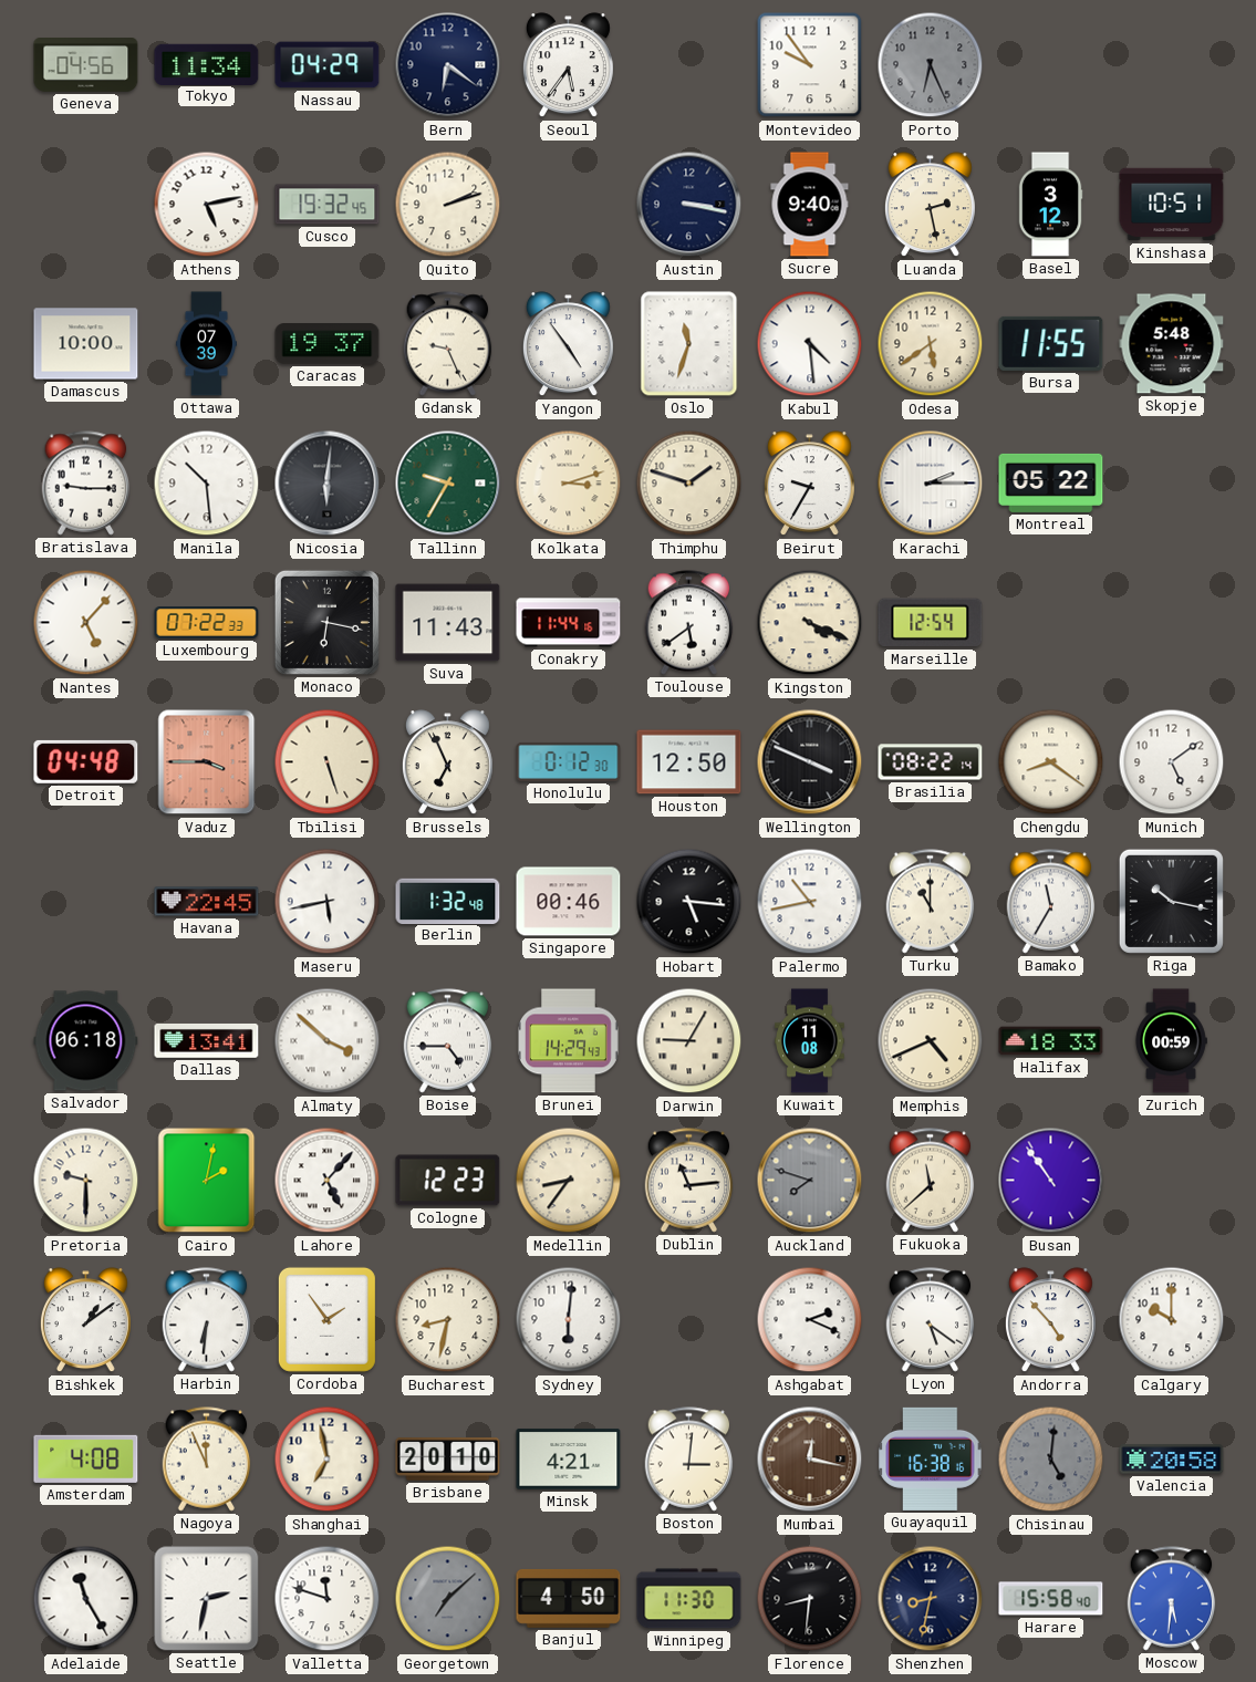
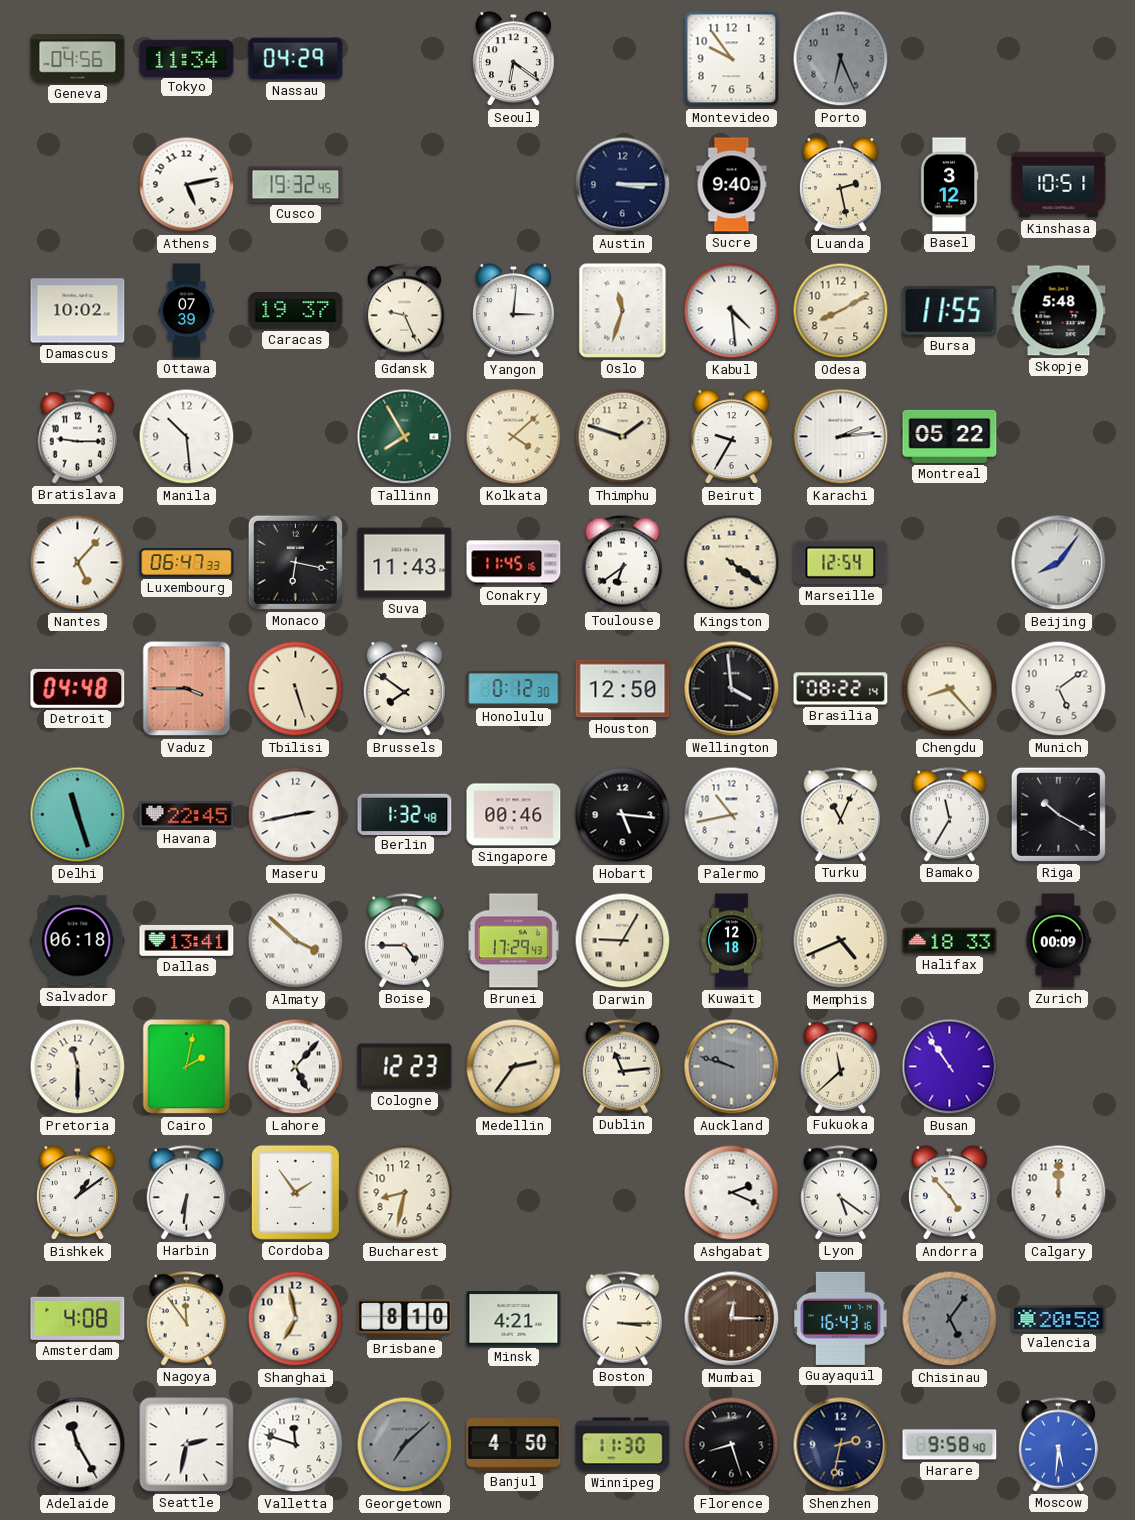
Bern: 6:21 -> none
Seoul: 5:36 -> 6:21
Quito: 2:12 -> none
Austin: 3:17 -> 3:15
Damascus: 10:00 -> 10:02
Yangon: 4:54 -> 3:01
Odesa: 5:39 -> 8:10
Nicosia: 6:01 -> none
Tallinn: 9:35 -> 7:55
Kolkata: 3:12 -> 4:08
Karachi: 2:15 -> 2:14
Luxembourg: 07:22 -> 06:47
Conakry: 11:44 -> 11:45
Toulouse: 5:39 -> 6:39
Kingston: 4:19 -> 4:21
Beijing: none -> 8:06
Brussels: 6:56 -> 7:51
Wellington: 3:49 -> 3:59
Chengdu: 8:21 -> 8:23
Delhi: none -> 11:27
Maseru: 5:43 -> 2:43
Turku: 11:00 -> 11:04
Riga: 10:17 -> 10:20
Brunei: 14:29 -> 17:29
Kuwait: 11:08 -> 12:18
Zurich: 00:59 -> 00:09
Pretoria: 9:30 -> 11:30
Medellin: 8:36 -> 2:36
Auckland: 7:48 -> 9:48
Sydney: 6:01 -> none
Calgary: 10:00 -> 12:00
Nagoya: 11:56 -> 11:54
Brisbane: 20:10 -> 8:10
Boston: 3:01 -> 3:15
Mumbai: 12:17 -> 12:15
Guayaquil: 16:38 -> 16:43
Chisinau: 5:01 -> 5:06
Florence: 8:31 -> 8:27
Shenzhen: 8:32 -> 2:32
Harare: 15:58 -> 9:58
